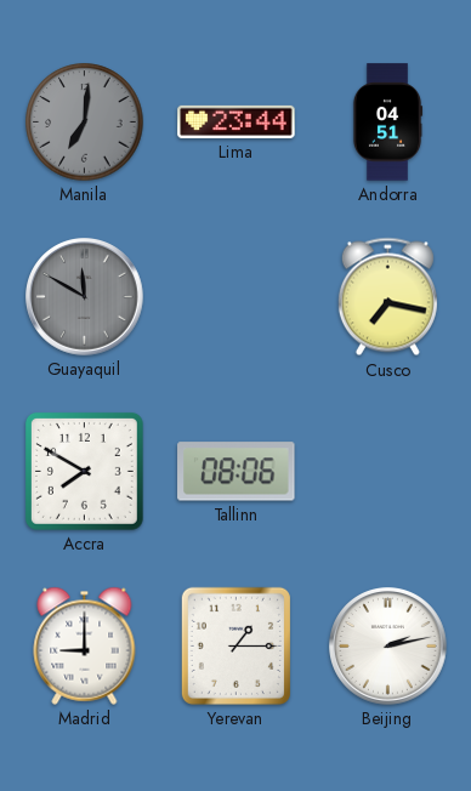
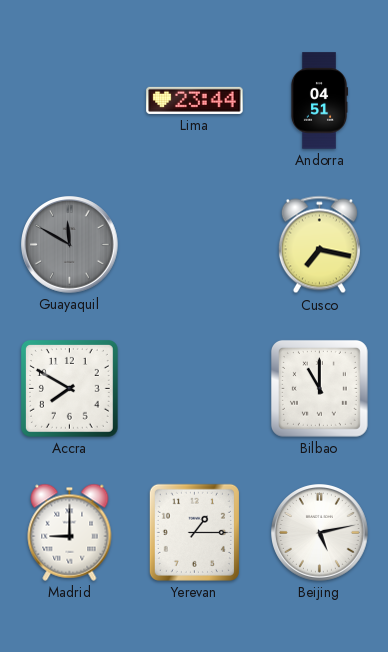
Manila: 7:01 -> none
Tallinn: 08:06 -> none
Bilbao: none -> 11:00
Beijing: 2:13 -> 5:13
